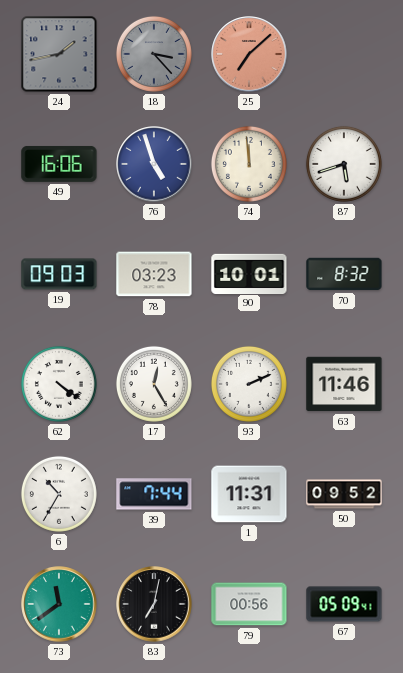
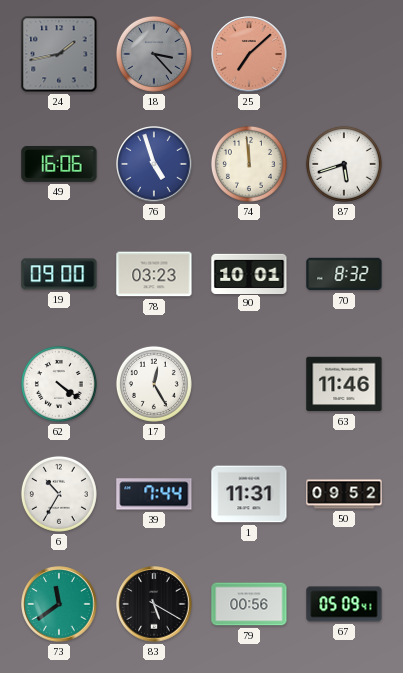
19: 09:03 -> 09:00
93: 2:11 -> none
83: 7:02 -> 5:20
